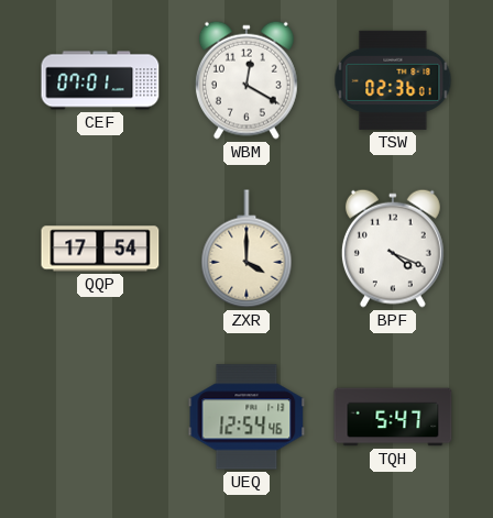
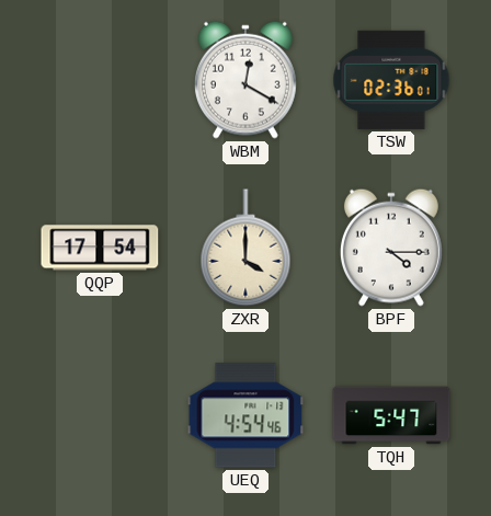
CEF: 07:01 -> none
BPF: 4:19 -> 4:15
UEQ: 12:54 -> 4:54
